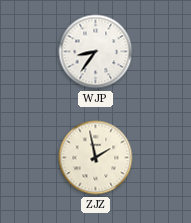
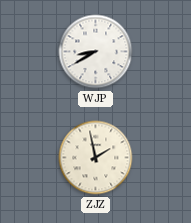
WJP: 8:36 -> 8:40
